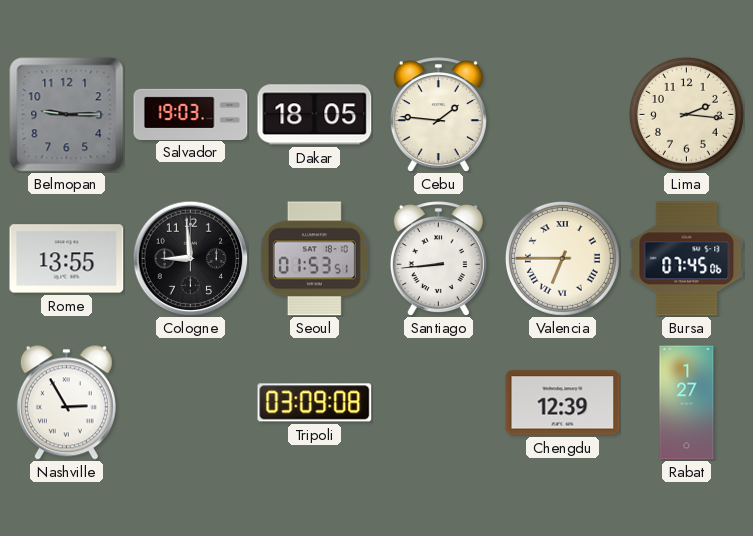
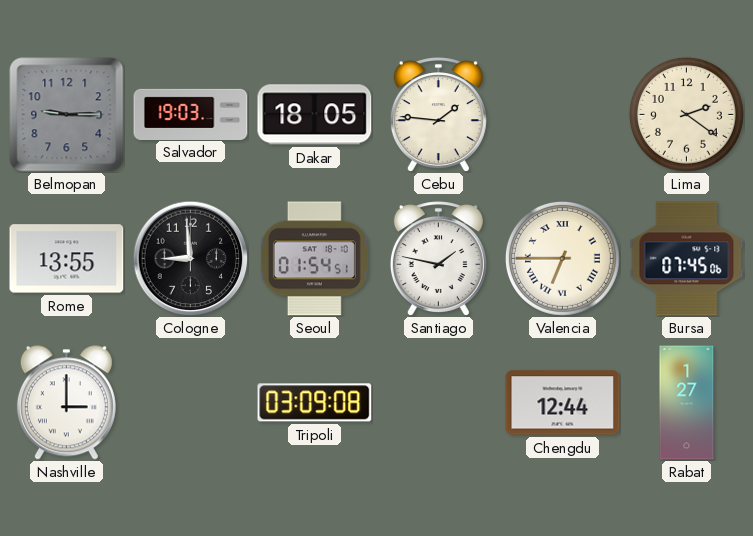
Lima: 2:16 -> 2:21
Seoul: 01:53 -> 01:54
Santiago: 8:44 -> 1:47
Nashville: 2:55 -> 3:00
Chengdu: 12:39 -> 12:44
